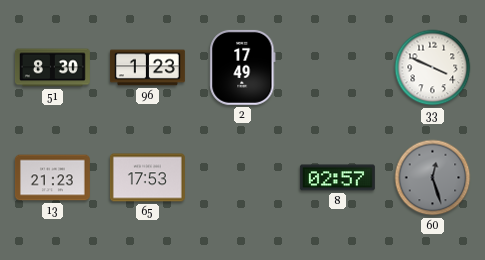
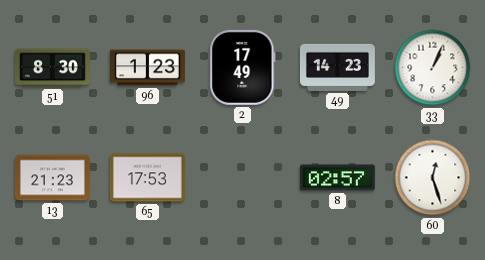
49: none -> 14:23
33: 3:49 -> 1:04
60 dial: grey -> white
